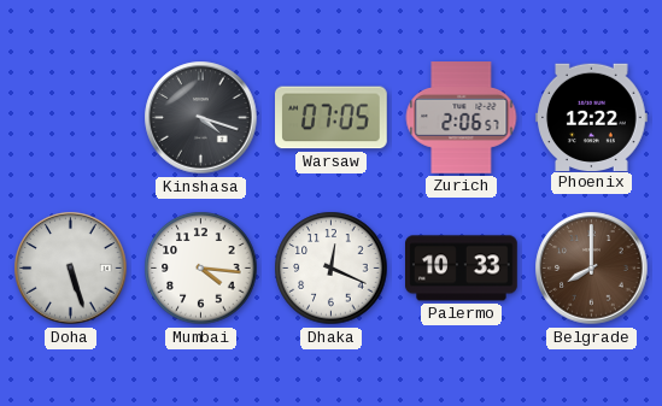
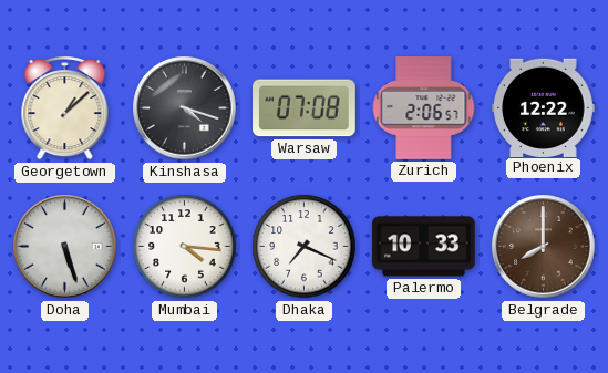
Georgetown: none -> 1:08
Warsaw: 07:05 -> 07:08
Dhaka: 12:19 -> 7:19
